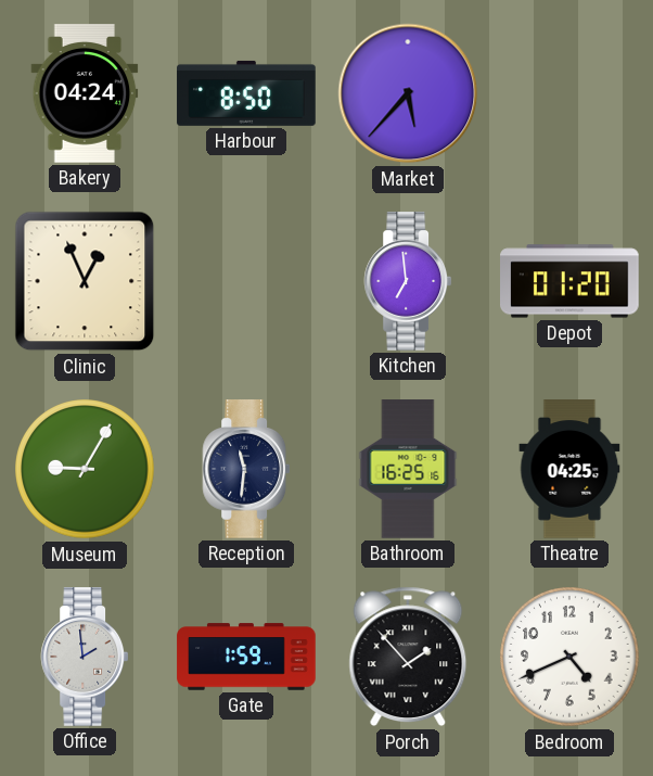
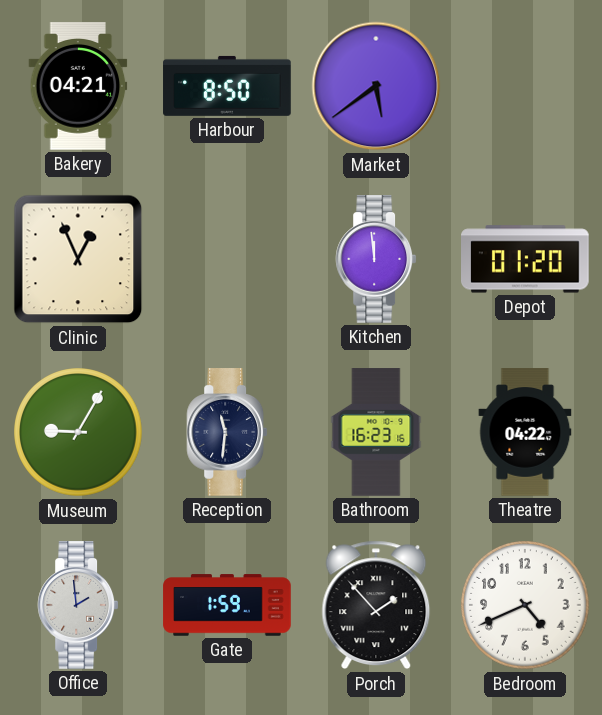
Bakery: 04:24 -> 04:21
Market: 5:37 -> 5:39
Kitchen: 6:59 -> 11:59
Bathroom: 16:25 -> 16:23
Theatre: 04:25 -> 04:22
